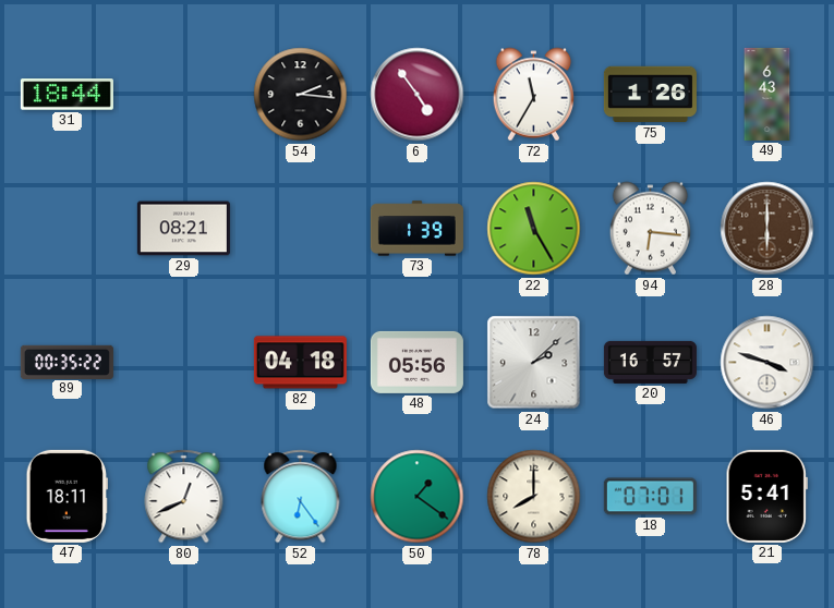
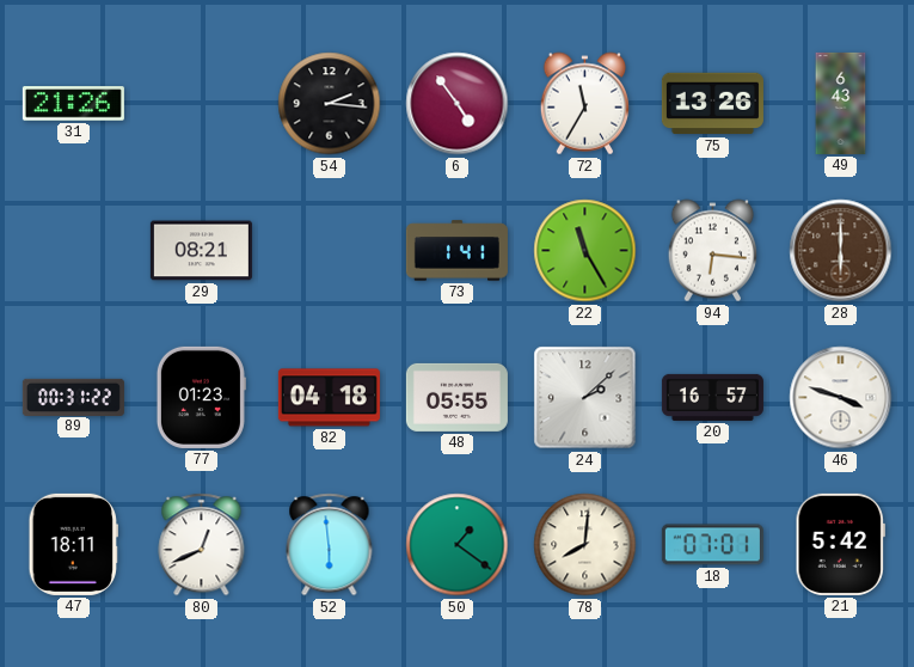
31: 18:44 -> 21:26
75: 1:26 -> 13:26
73: 1:39 -> 1:41
89: 00:35 -> 00:31
77: none -> 01:23
48: 05:56 -> 05:55
52: 6:24 -> 5:59
78: 8:00 -> 8:01
21: 5:41 -> 5:42
